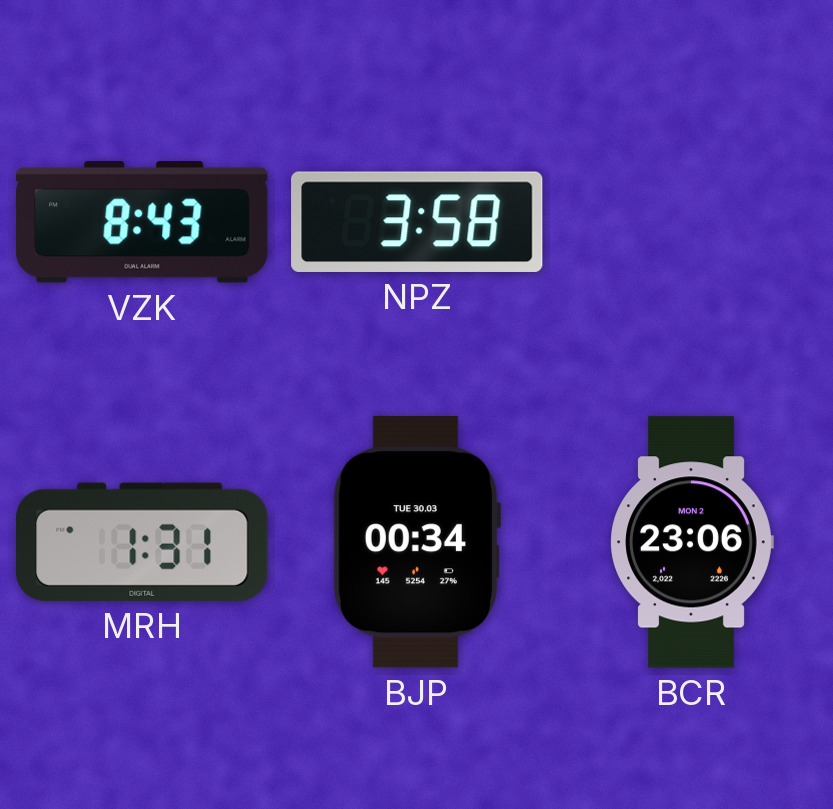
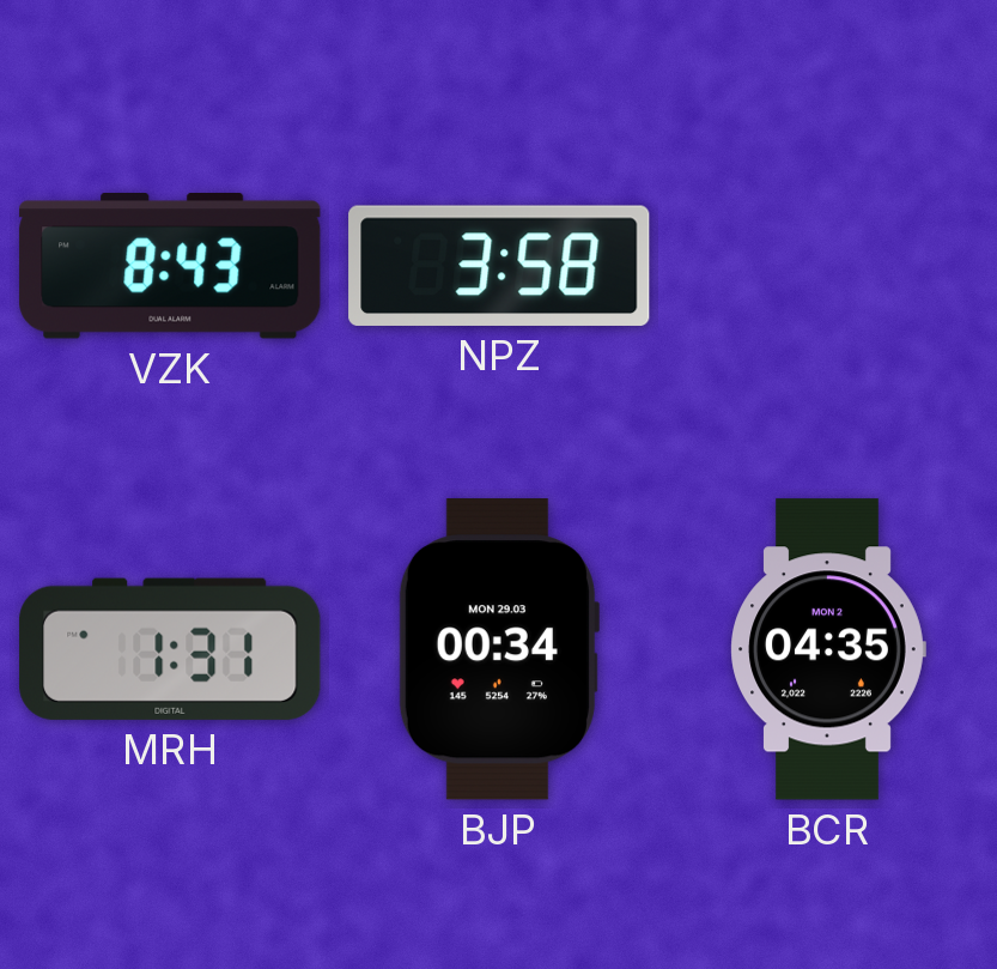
BJP date: TUE 30.03 -> MON 29.03
BCR: 23:06 -> 04:35
